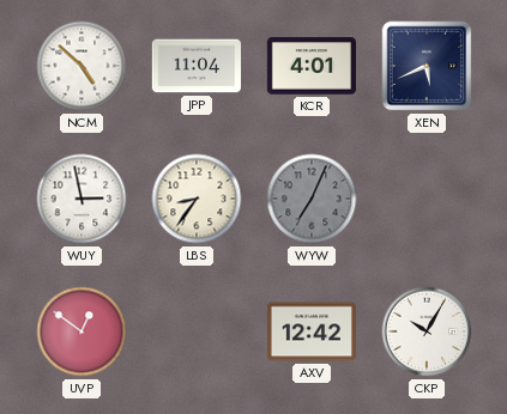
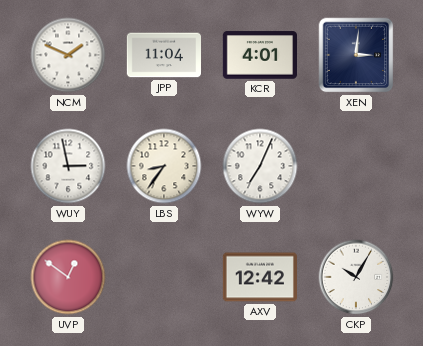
NCM: 4:52 -> 1:49
XEN: 5:41 -> 3:01
WYW dial: grey -> white
